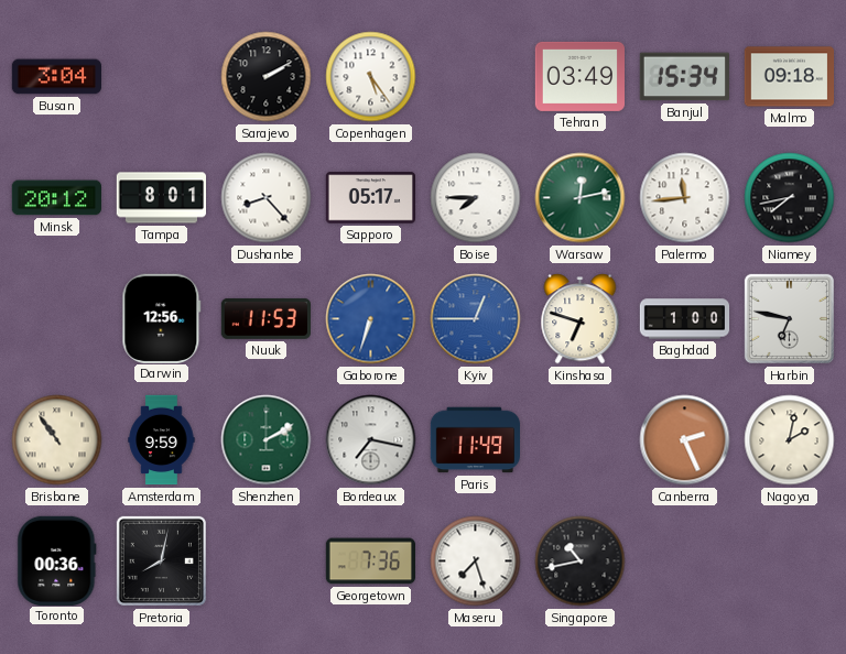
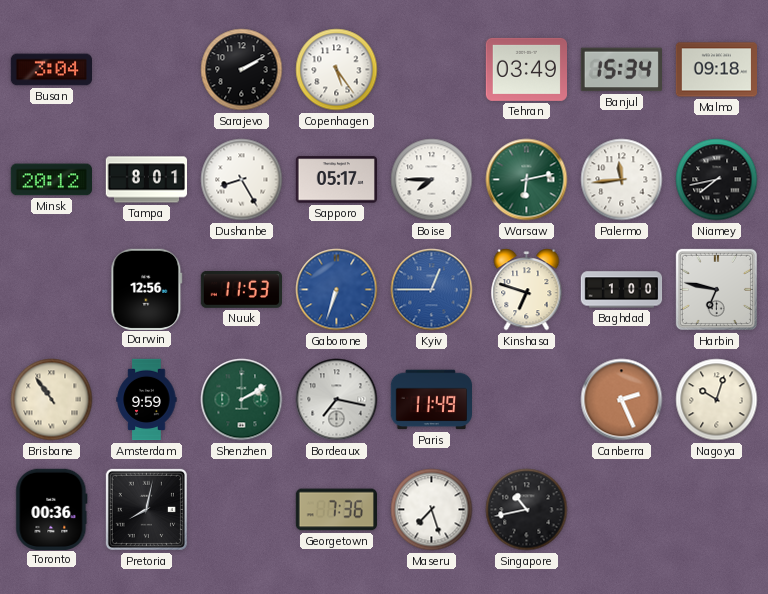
Dushanbe: 8:23 -> 8:25
Warsaw: 12:13 -> 6:13
Nagoya: 2:02 -> 10:03
